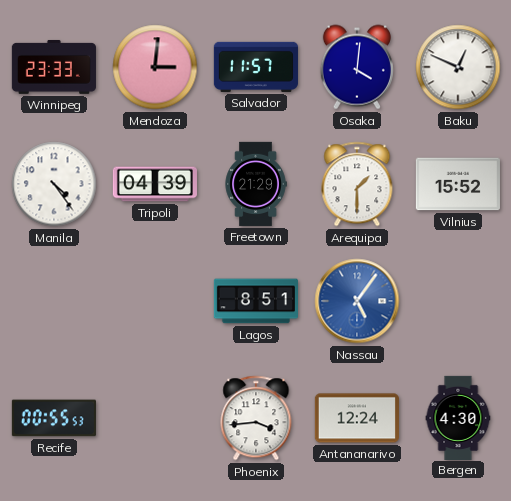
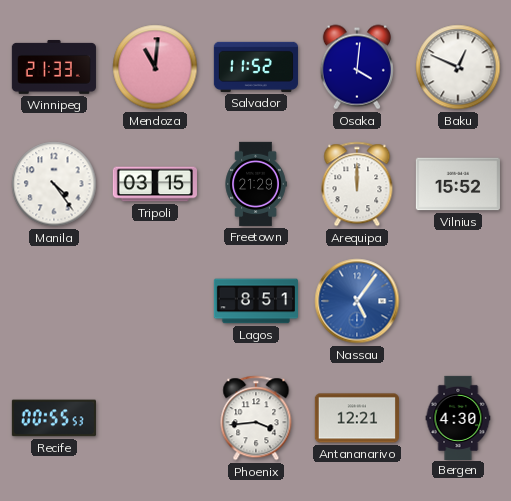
Winnipeg: 23:33 -> 21:33
Mendoza: 3:01 -> 11:01
Salvador: 11:57 -> 11:52
Tripoli: 04:39 -> 03:15
Arequipa: 1:30 -> 12:00
Antananarivo: 12:24 -> 12:21
